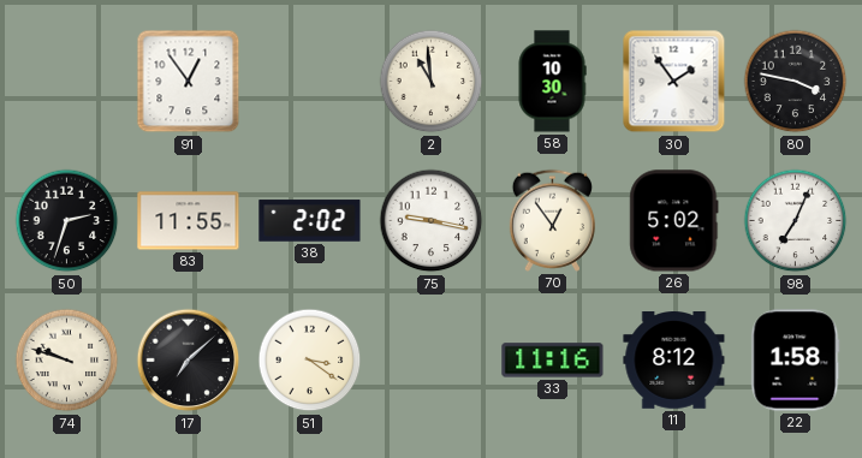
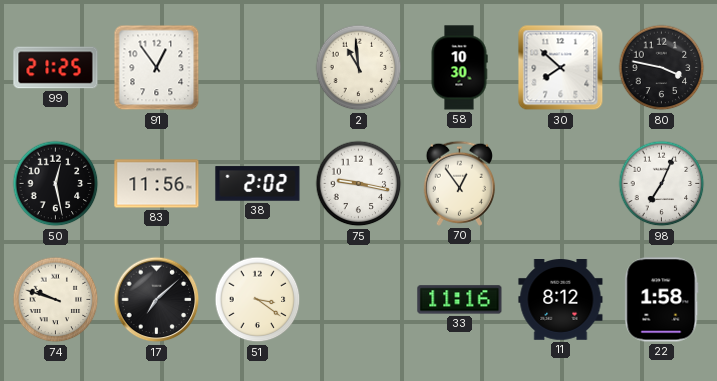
99: none -> 21:25
30: 1:54 -> 7:52
50: 2:33 -> 12:28
83: 11:55 -> 11:56
26: 5:02 -> none
